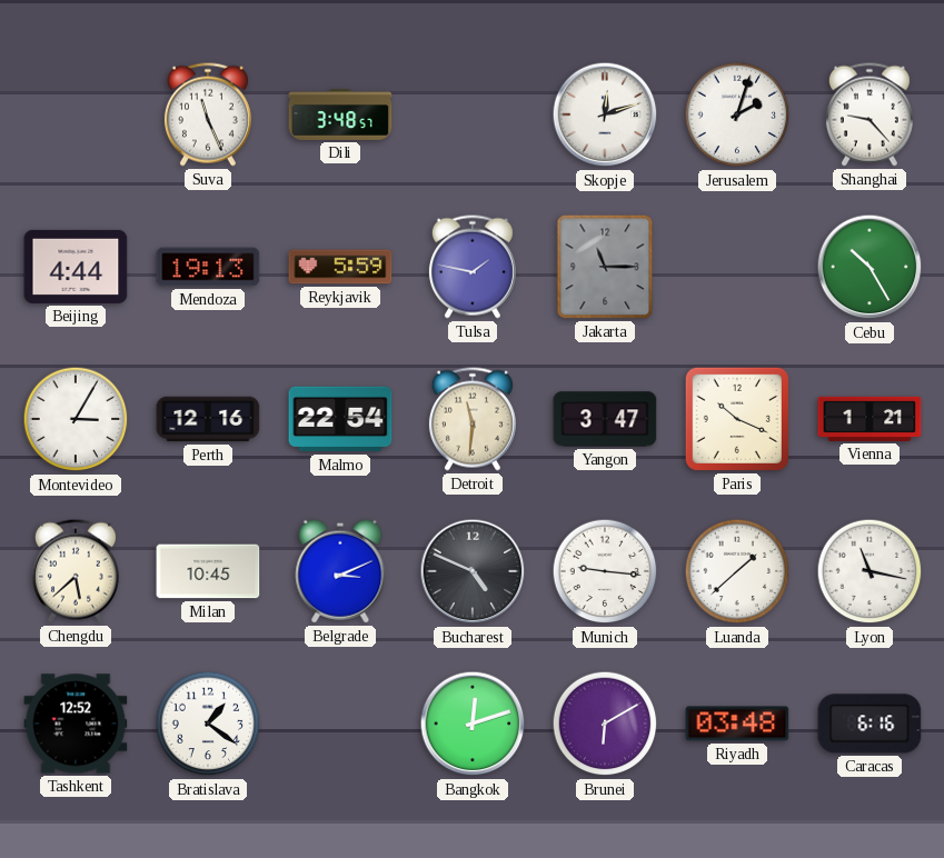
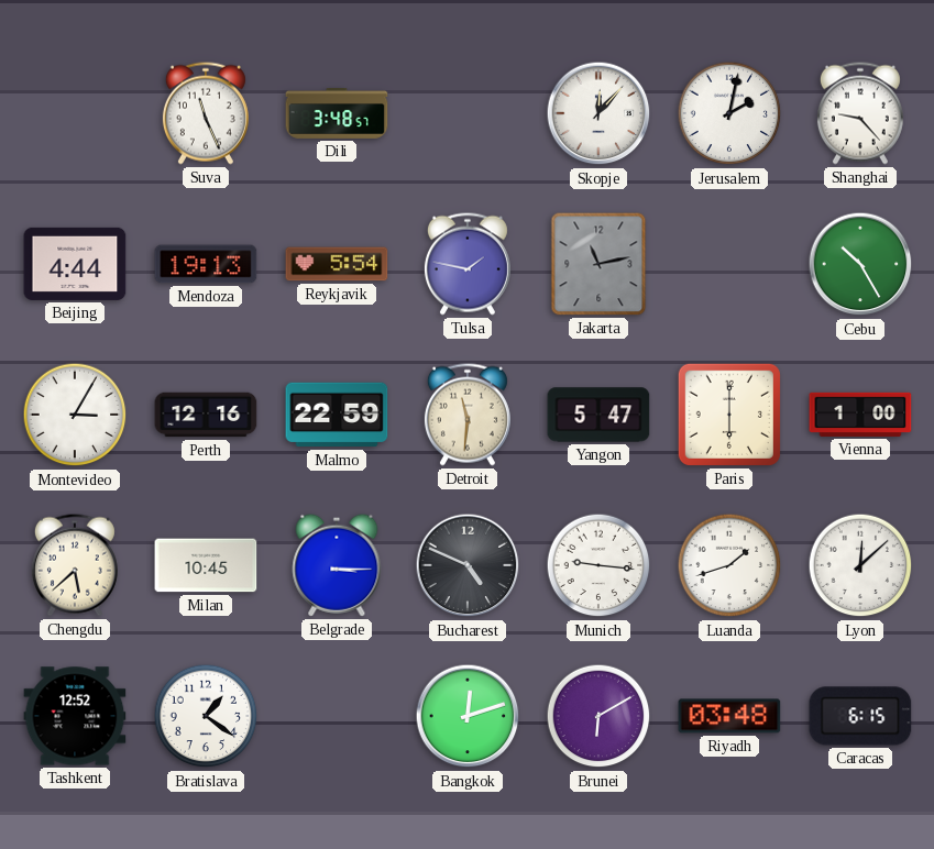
Skopje: 12:12 -> 12:07
Jerusalem: 2:03 -> 2:02
Reykjavik: 5:59 -> 5:54
Jakarta: 11:15 -> 11:13
Malmo: 22:54 -> 22:59
Yangon: 3:47 -> 5:47
Paris: 10:19 -> 6:00
Vienna: 1:21 -> 1:00
Belgrade: 3:11 -> 3:15
Luanda: 1:38 -> 1:42
Lyon: 11:17 -> 12:08
Caracas: 6:16 -> 6:15
